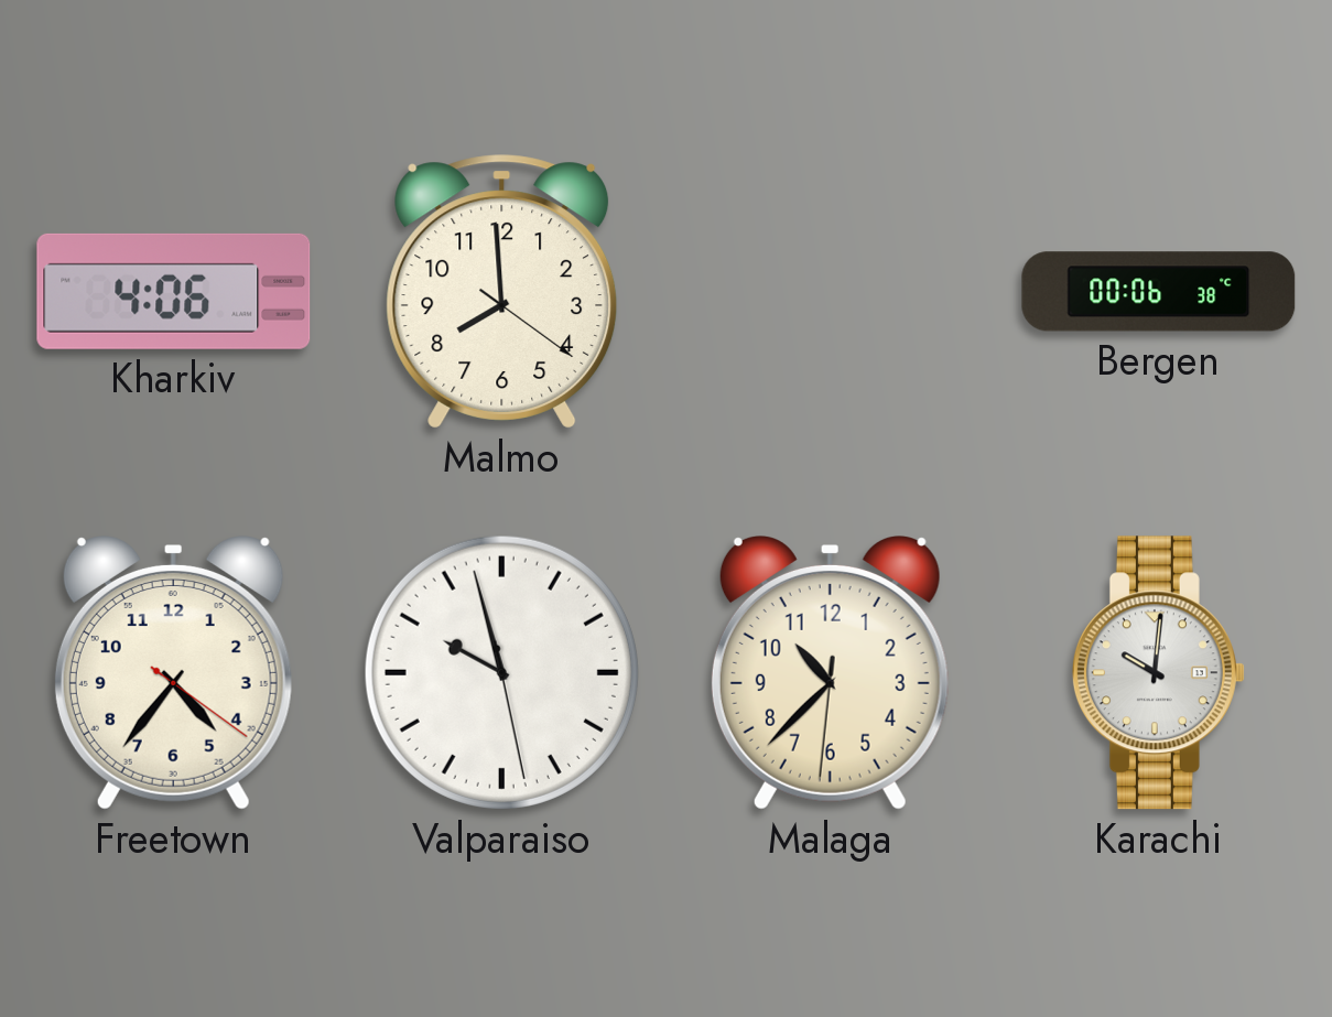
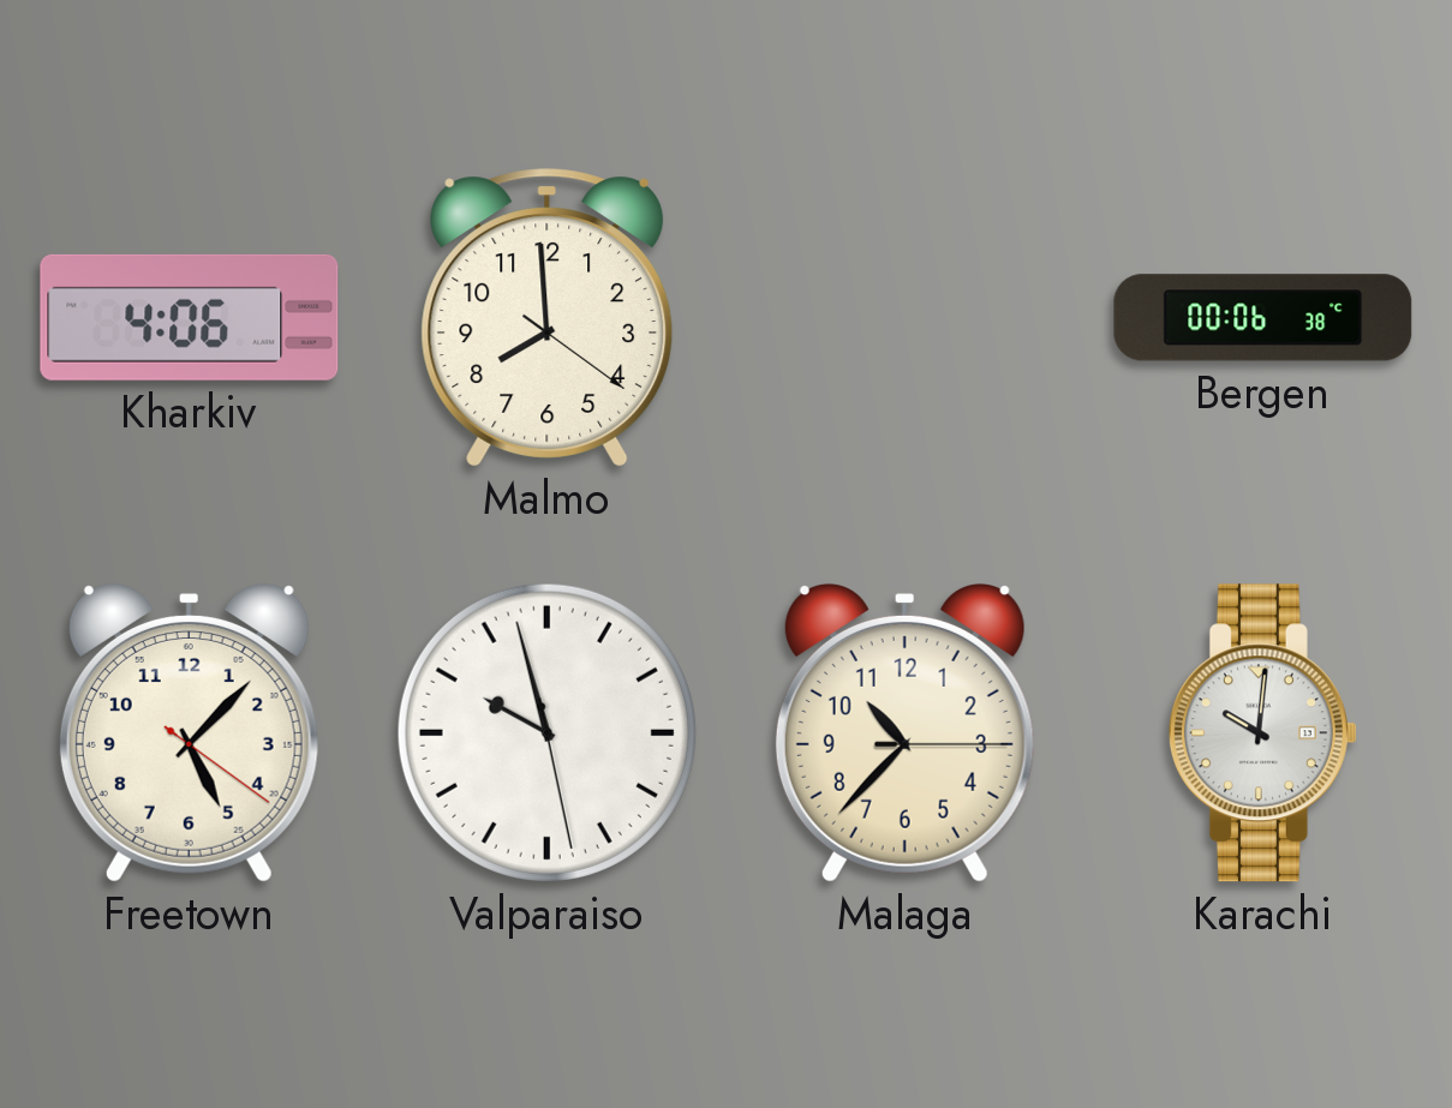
Freetown: 4:36 -> 5:07
Malaga: 10:37:31 -> 10:37:15
